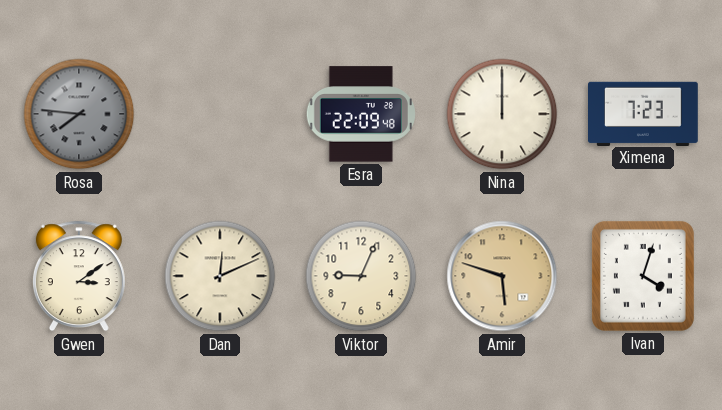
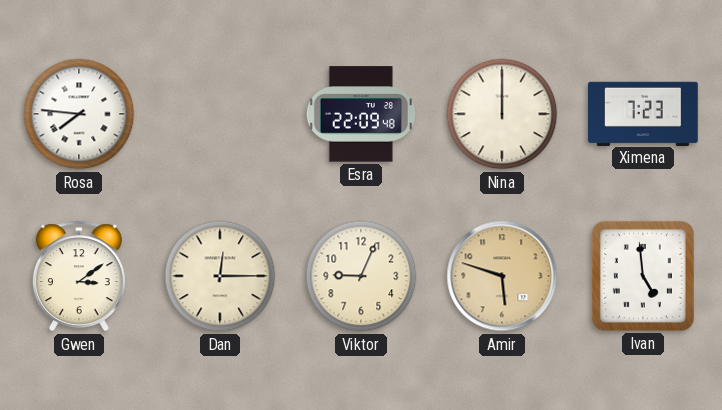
Rosa dial: grey -> white
Dan: 12:11 -> 12:15
Ivan: 4:03 -> 4:59
